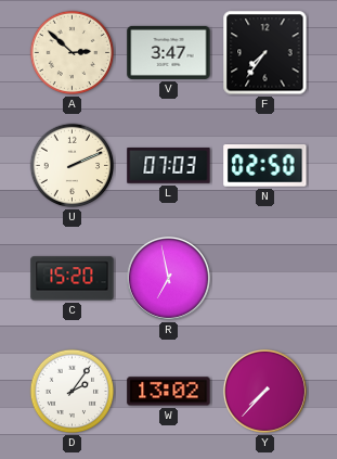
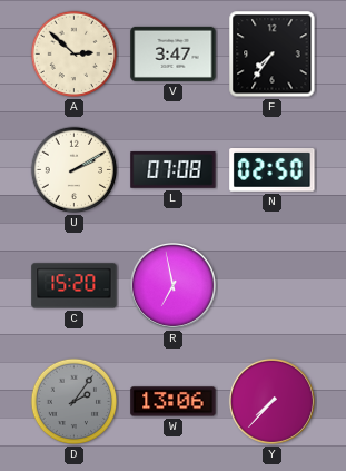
U: 2:11 -> 2:10
L: 07:03 -> 07:08
D dial: white -> grey
W: 13:02 -> 13:06
